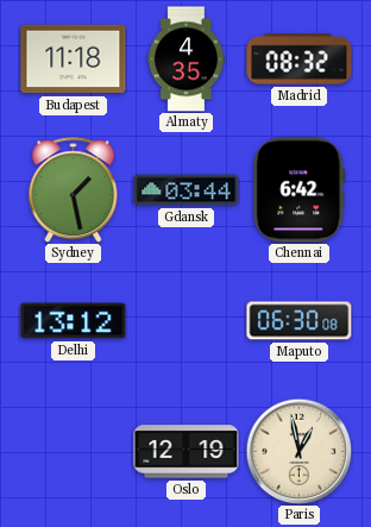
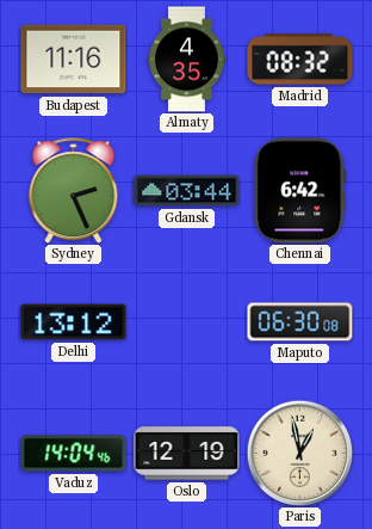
Budapest: 11:18 -> 11:16
Sydney: 1:28 -> 2:26
Vaduz: none -> 14:04
